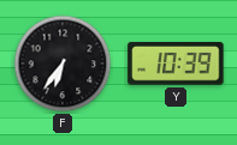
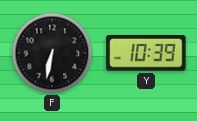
F: 6:36 -> 6:32
